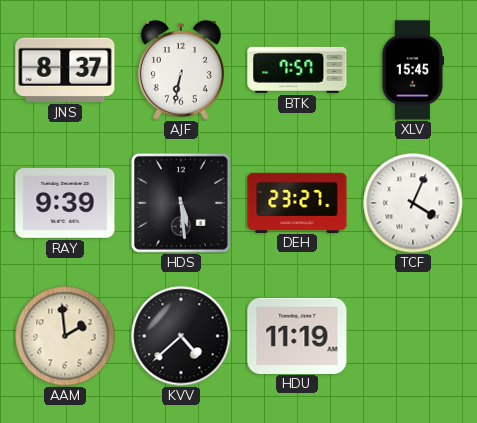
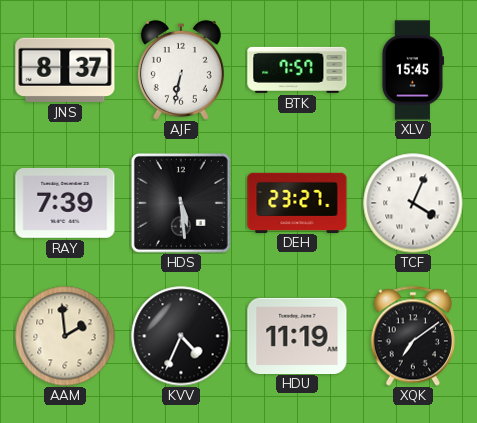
RAY: 9:39 -> 7:39
KVV: 4:38 -> 4:34
XQK: none -> 7:09
